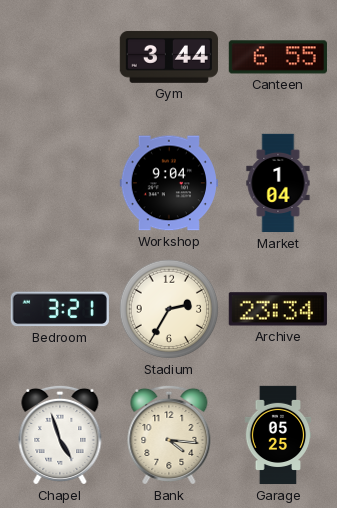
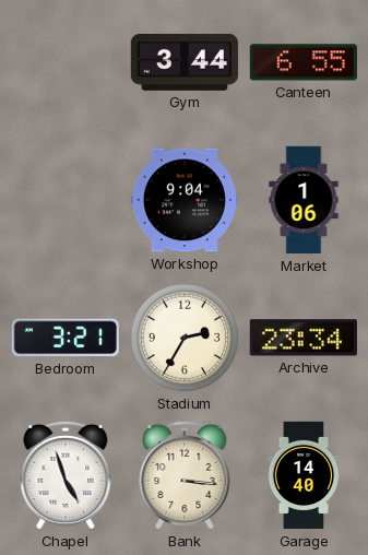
Market: 1:04 -> 1:06
Bank: 4:16 -> 3:16
Garage: 05:25 -> 14:40
